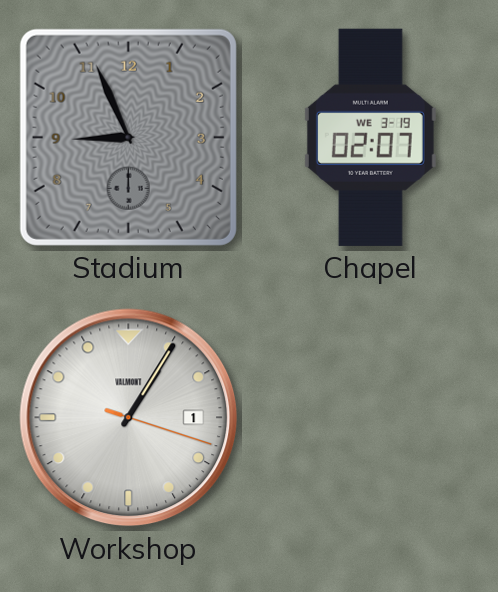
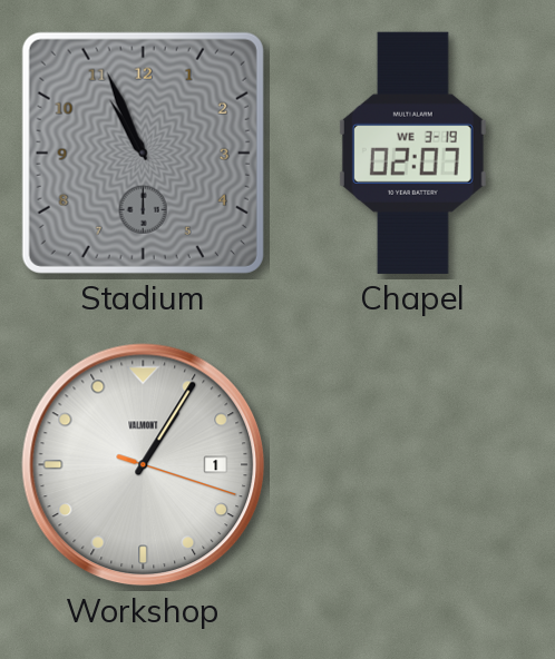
Stadium: 8:56 -> 10:56
